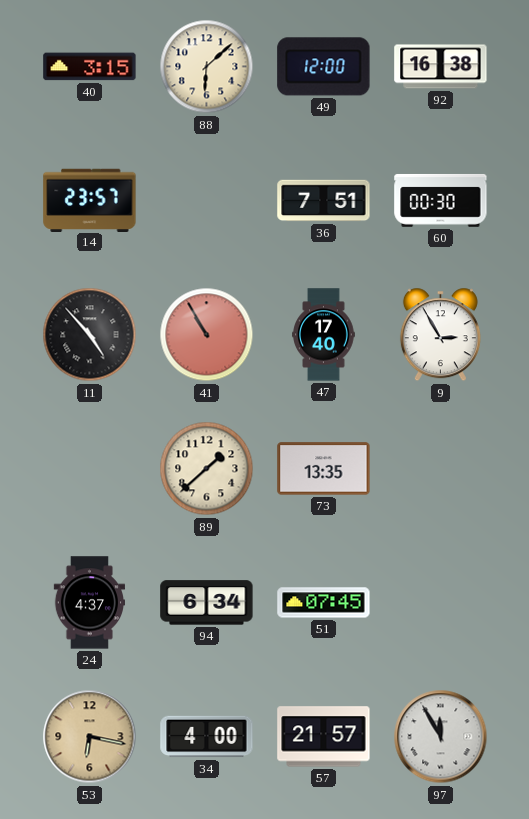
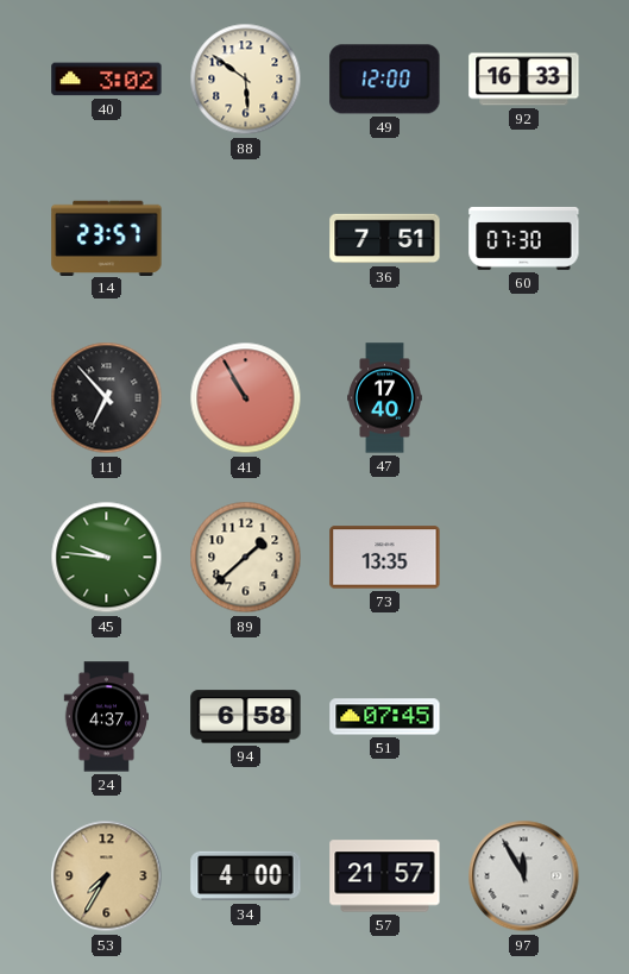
40: 3:15 -> 3:02
88: 6:08 -> 5:51
92: 16:38 -> 16:33
60: 00:30 -> 07:30
11: 4:53 -> 6:53
9: 2:55 -> none
45: none -> 9:46
94: 6:34 -> 6:58
53: 6:17 -> 7:35
